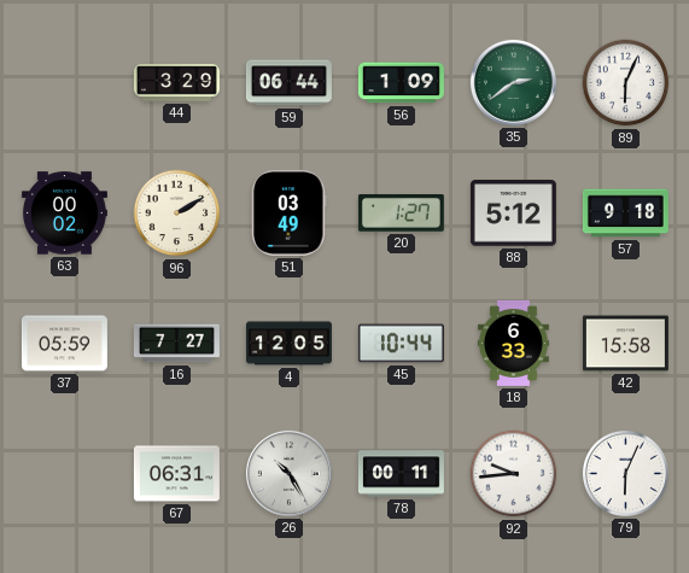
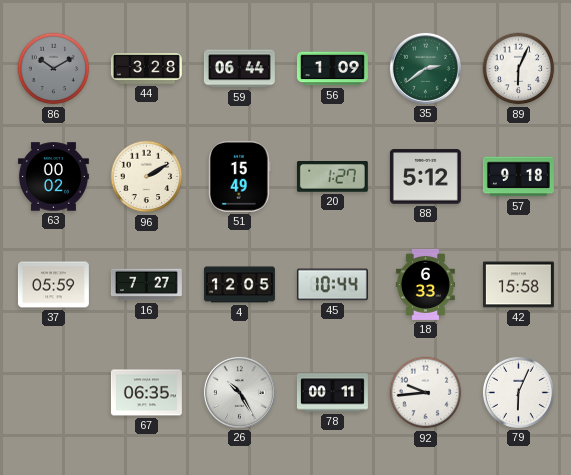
86: none -> 10:10
44: 3:29 -> 3:28
51: 03:49 -> 15:49
67: 06:31 -> 06:35
